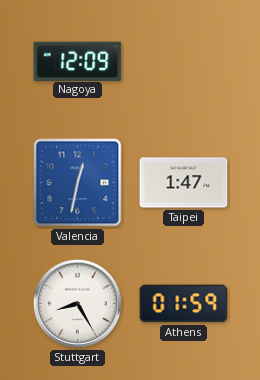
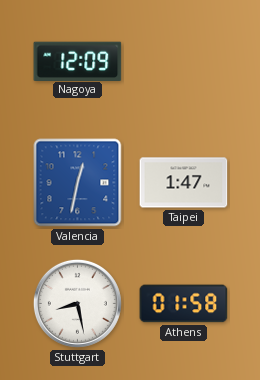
Stuttgart: 8:25 -> 8:28
Athens: 01:59 -> 01:58
